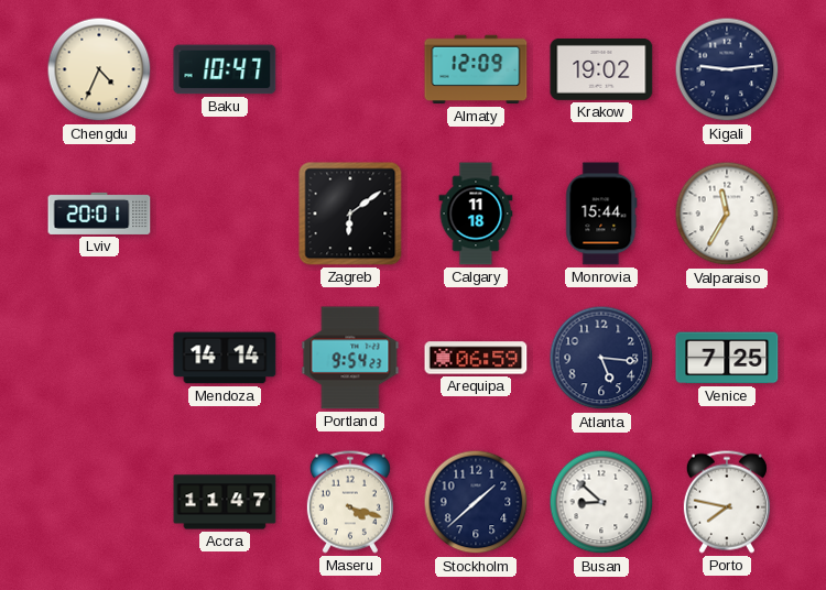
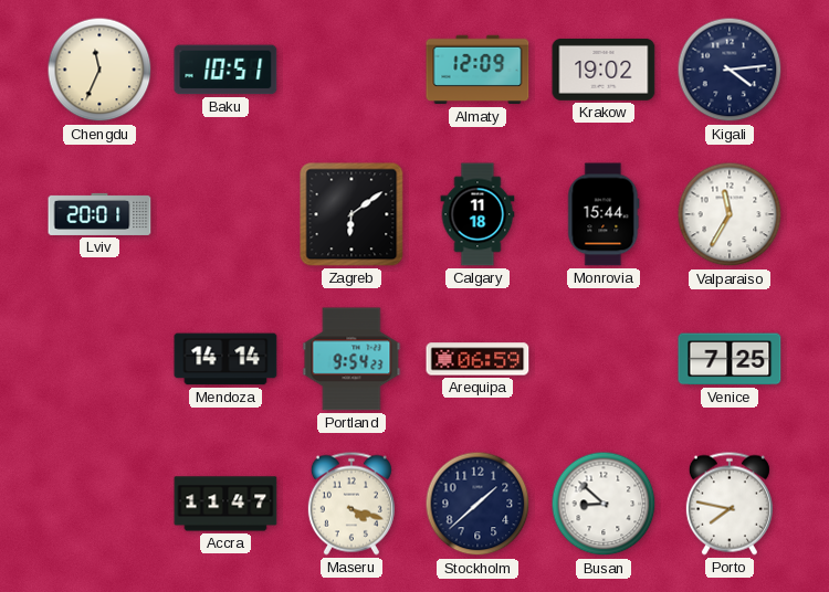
Chengdu: 4:34 -> 11:34
Baku: 10:47 -> 10:51
Kigali: 9:14 -> 4:14
Atlanta: 5:16 -> none
